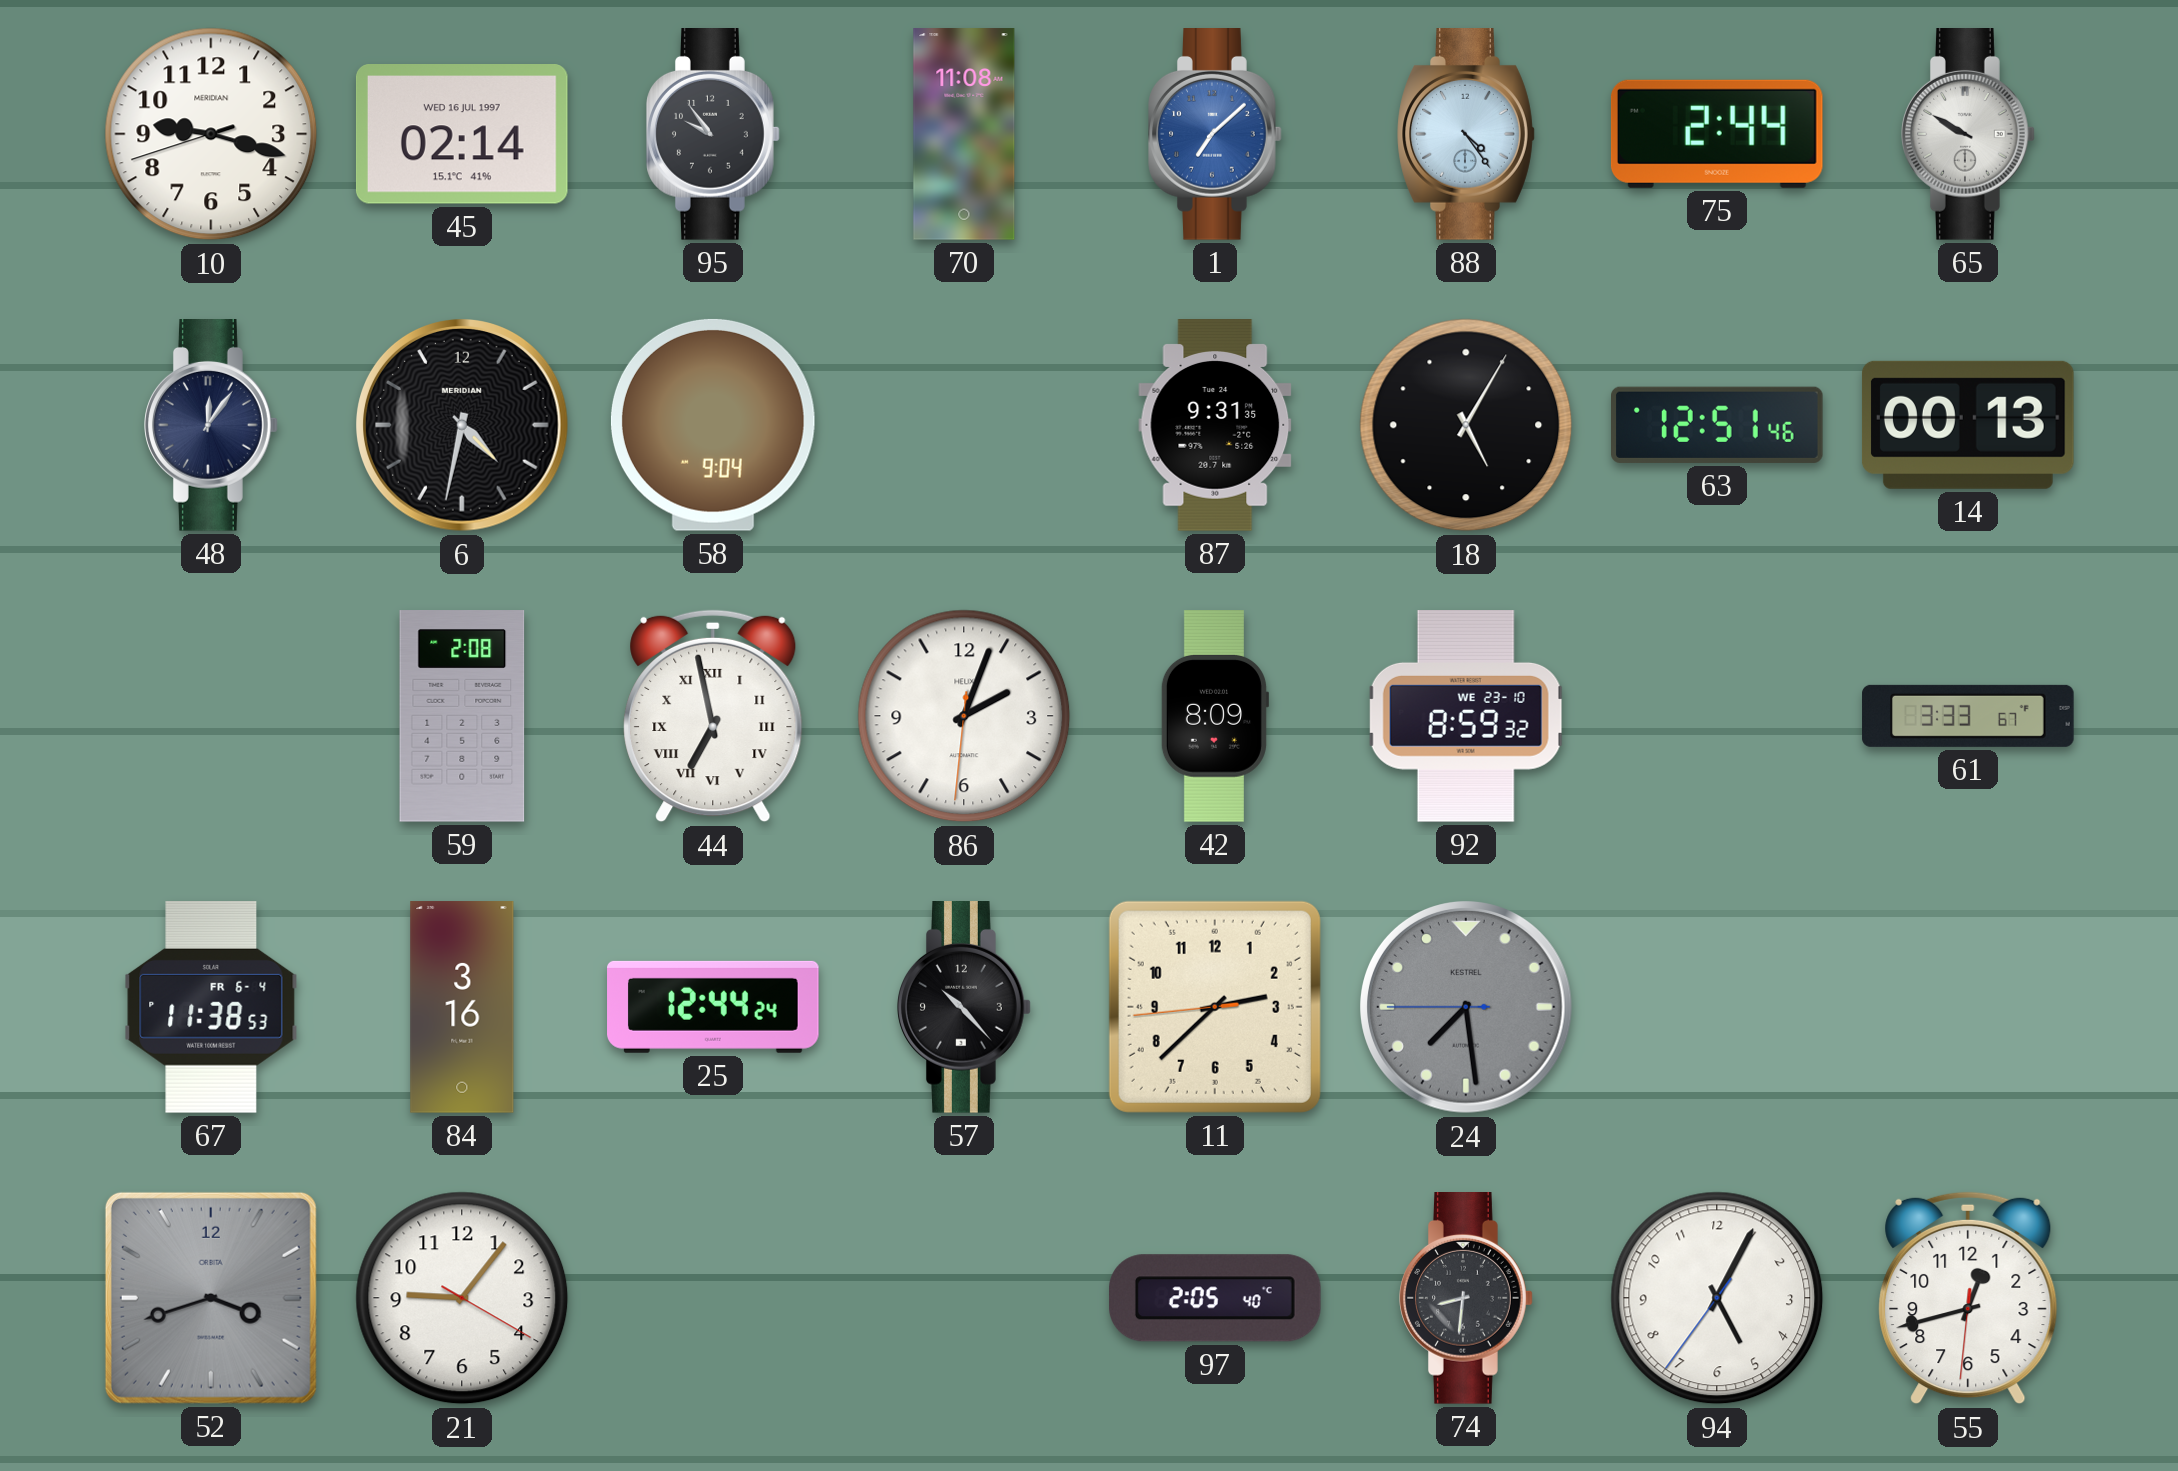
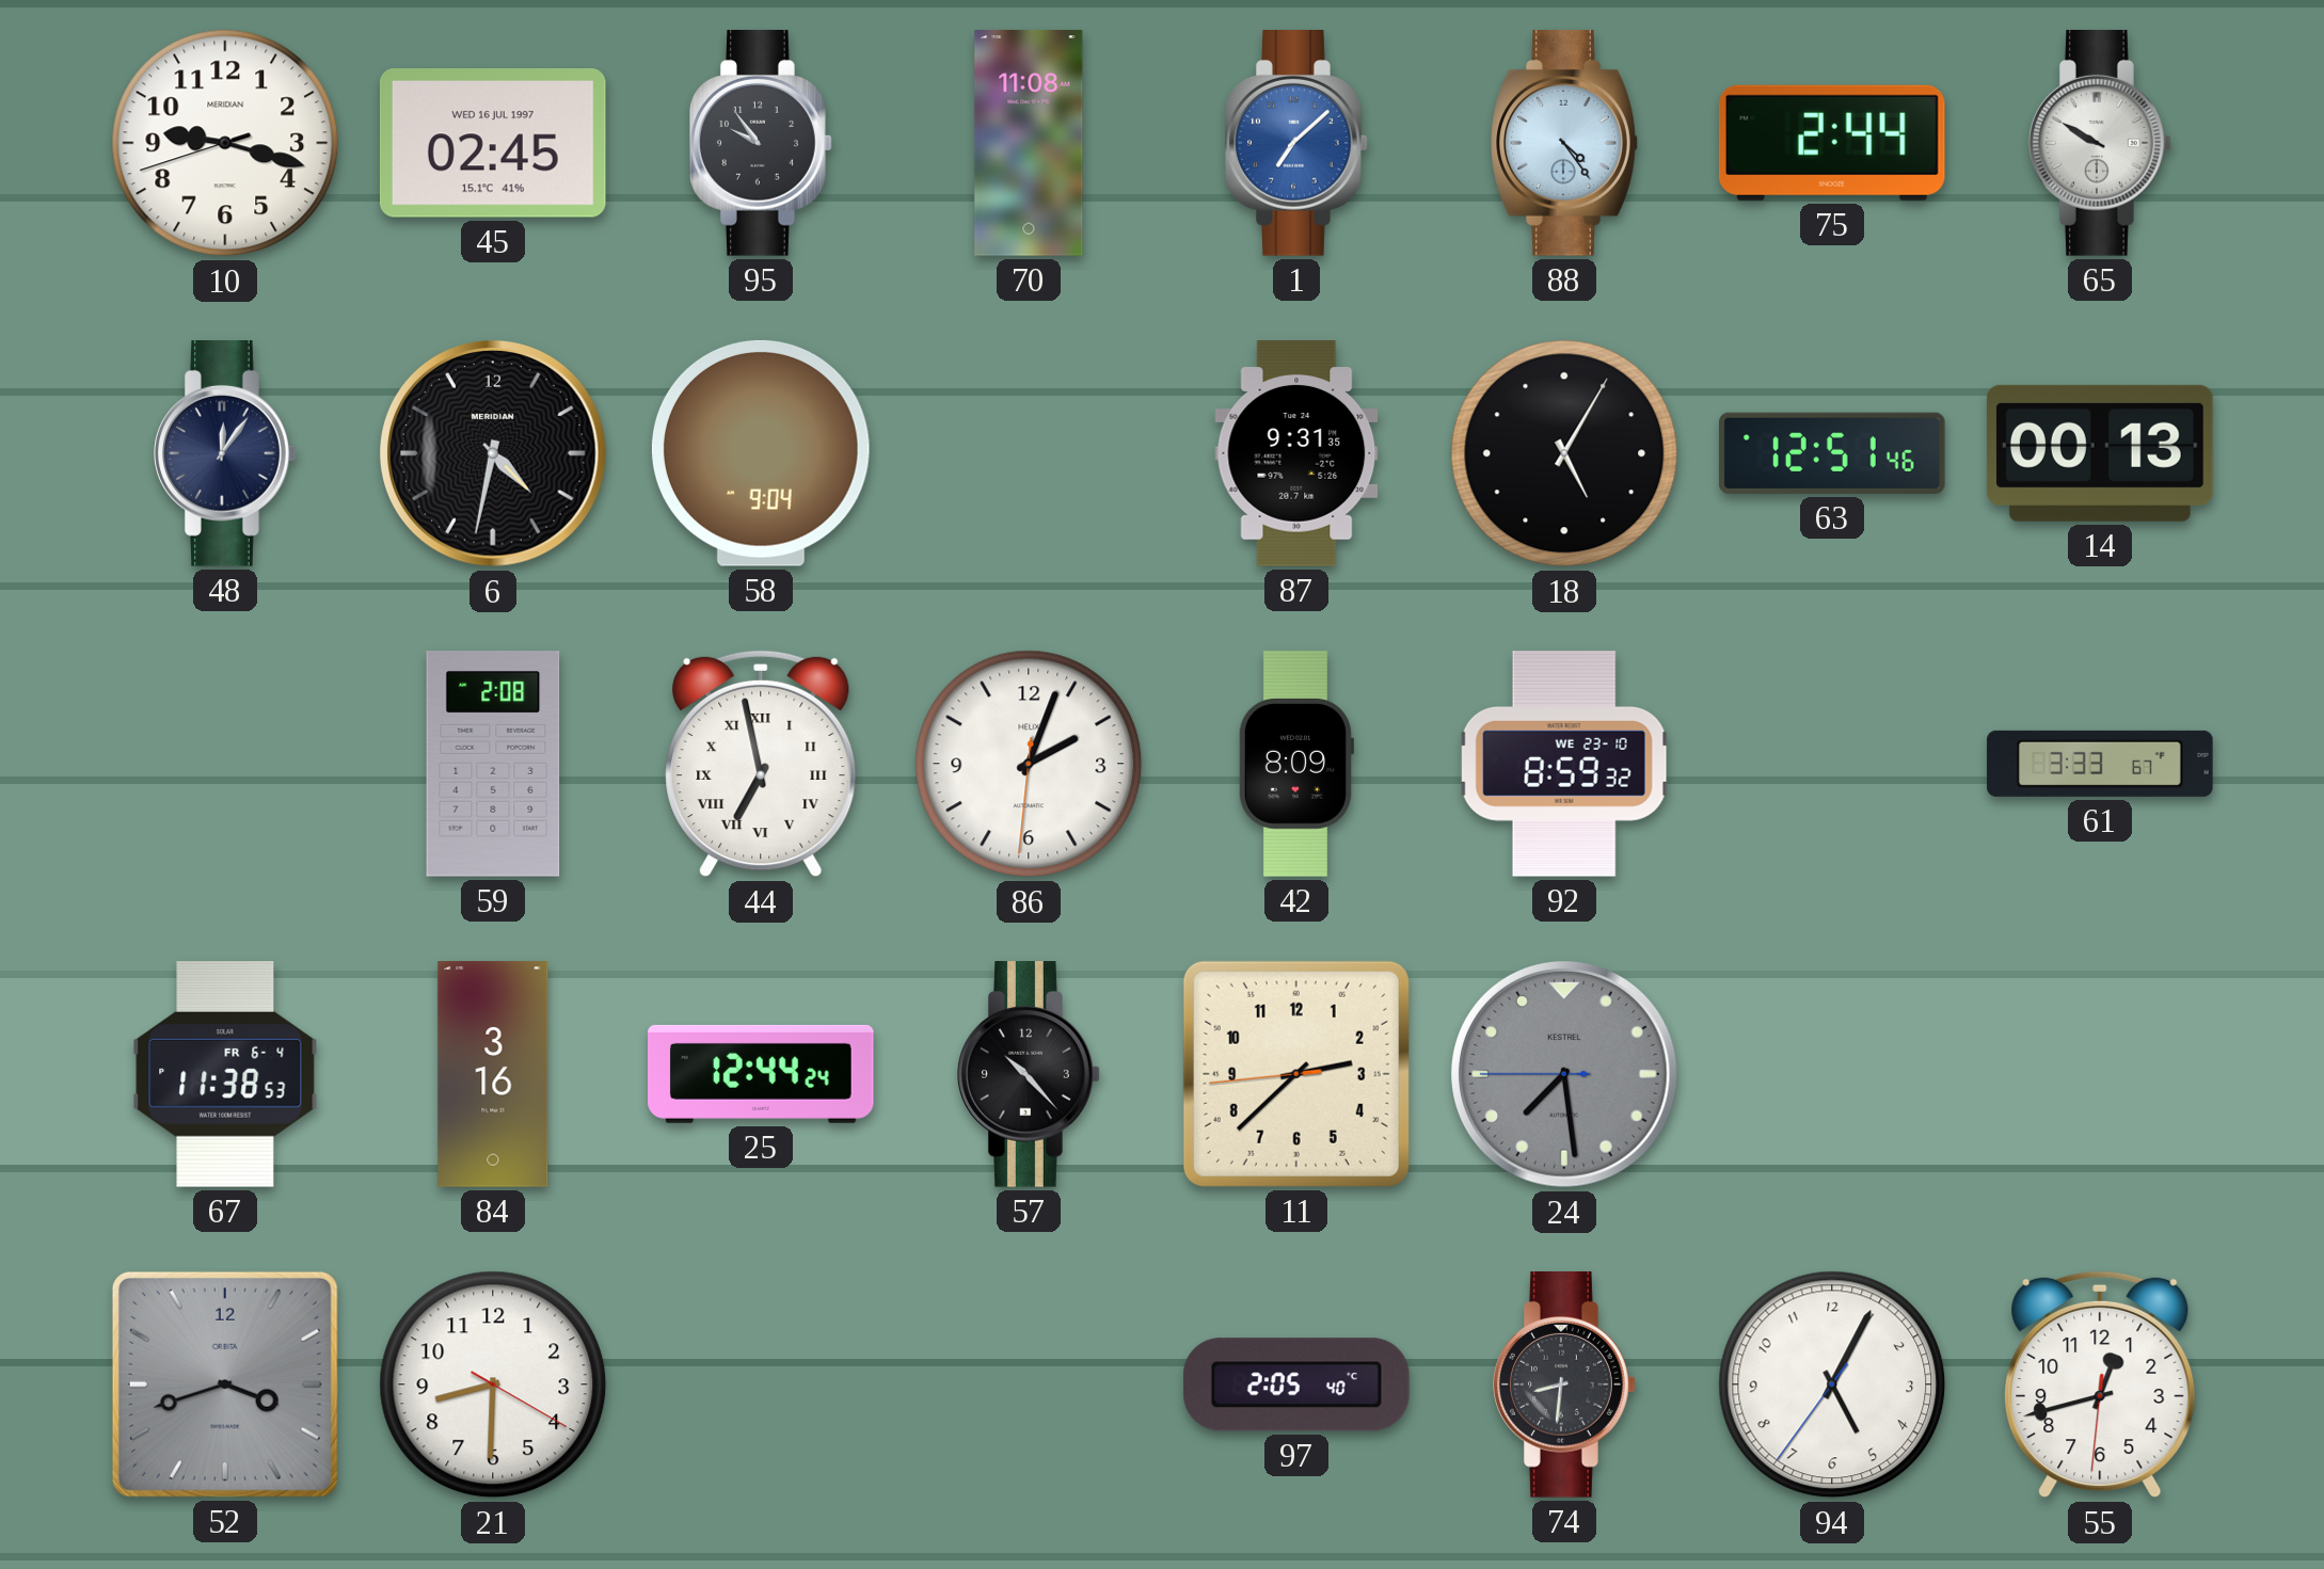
45: 02:14 -> 02:45
21: 9:06 -> 8:30
